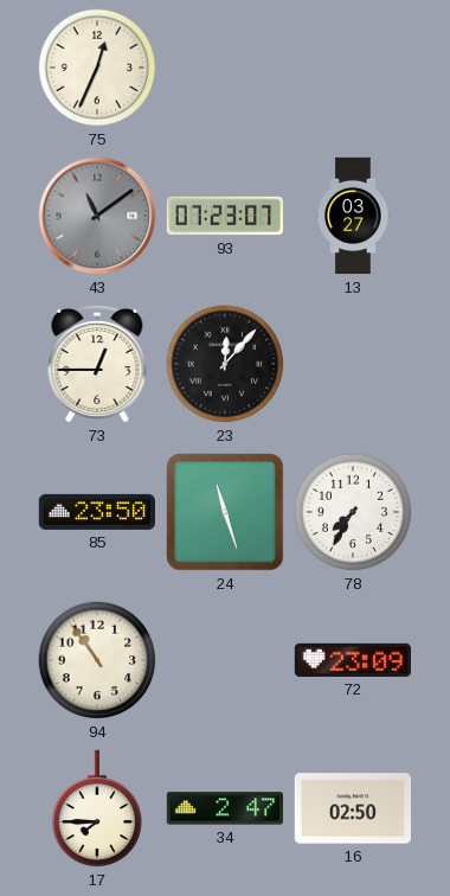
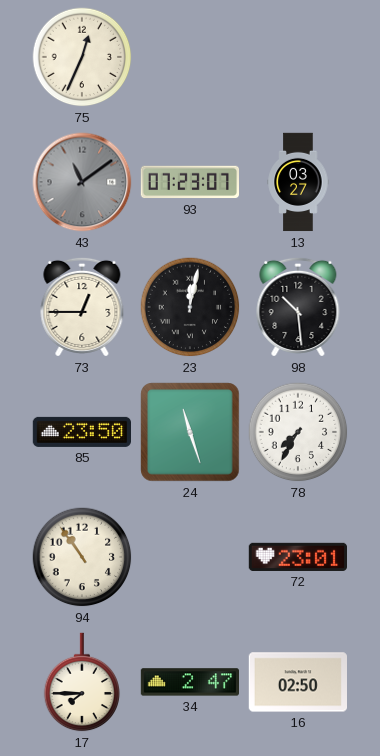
23: 12:07 -> 12:02
98: none -> 10:29
72: 23:09 -> 23:01
